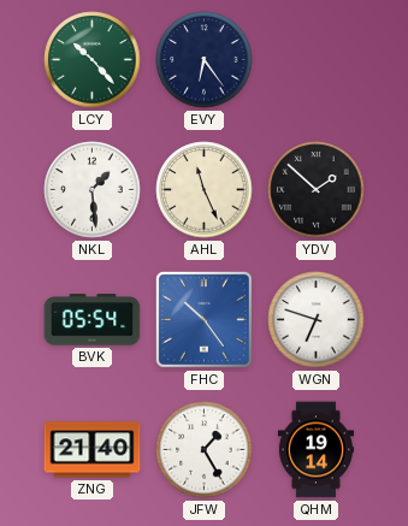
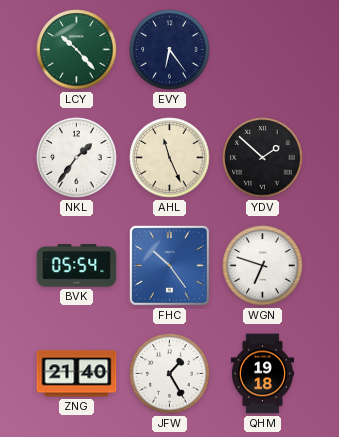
NKL: 1:29 -> 1:36
QHM: 19:14 -> 19:18
